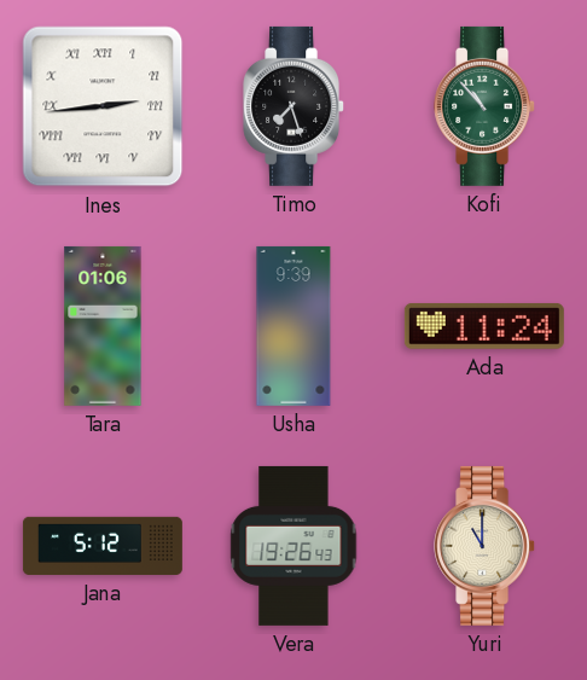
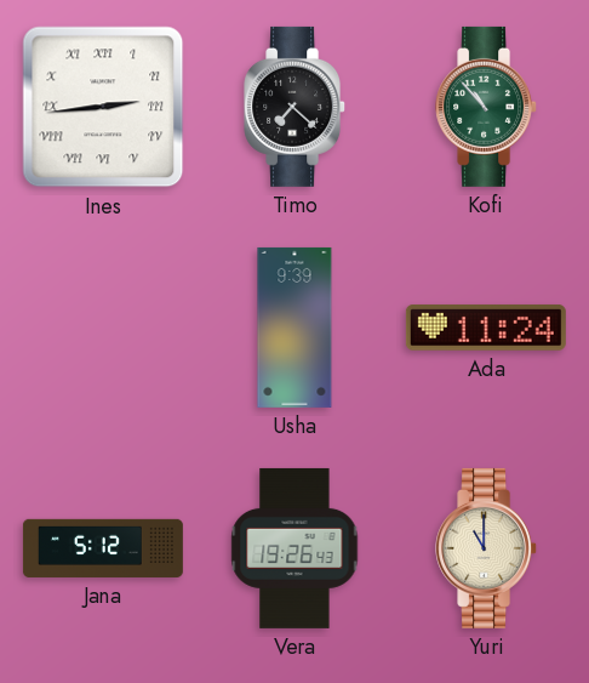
Timo: 7:27 -> 7:22
Tara: 01:06 -> none
